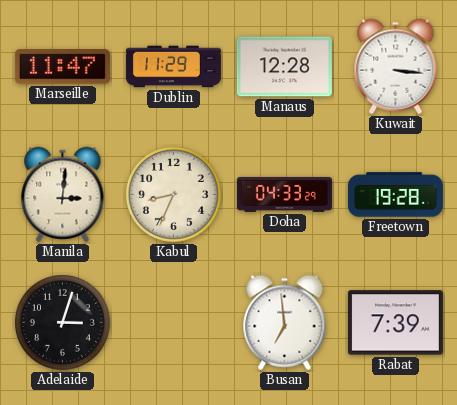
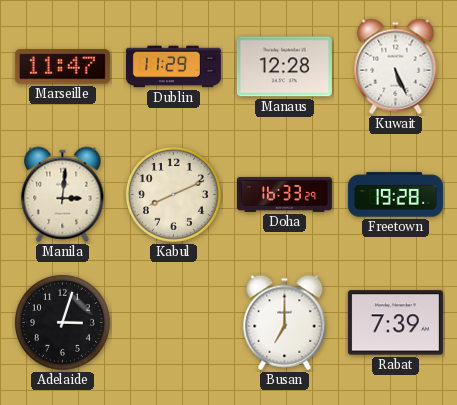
Kuwait: 3:16 -> 5:26
Kabul: 8:34 -> 8:11
Doha: 04:33 -> 16:33
Busan: 6:59 -> 7:00
